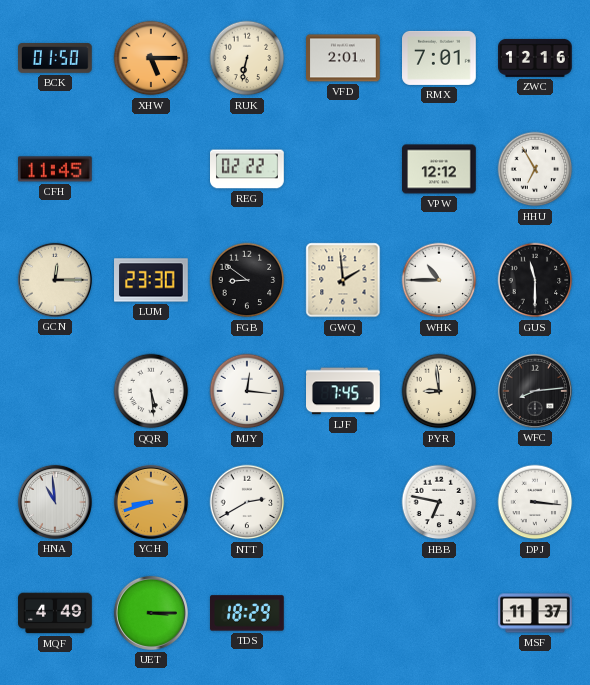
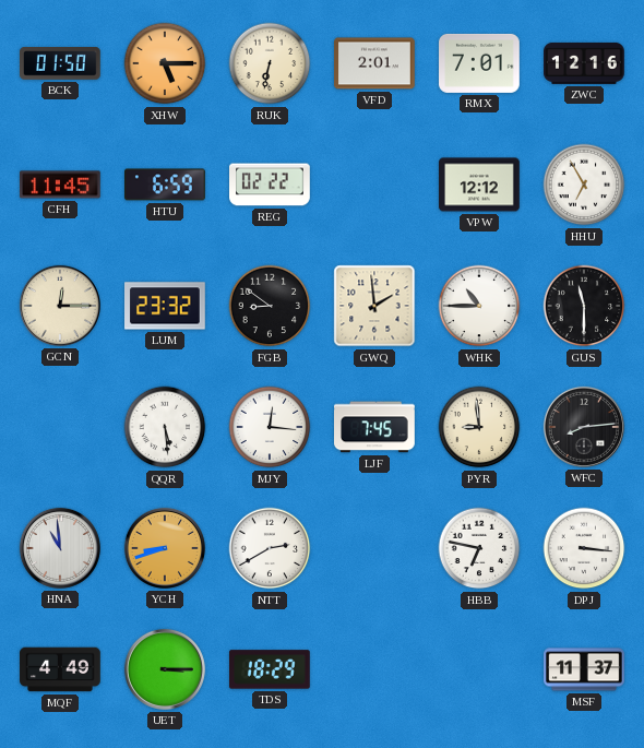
HTU: none -> 6:59
LUM: 23:30 -> 23:32
